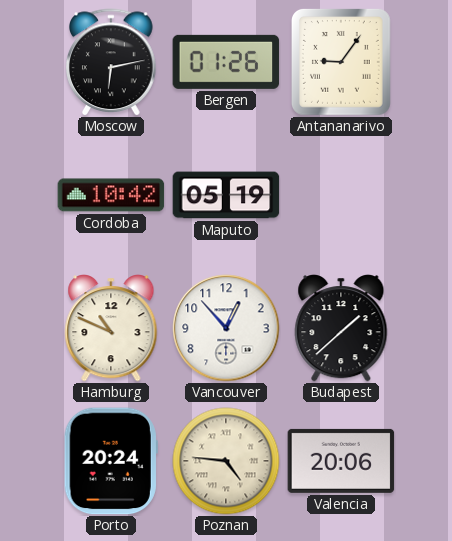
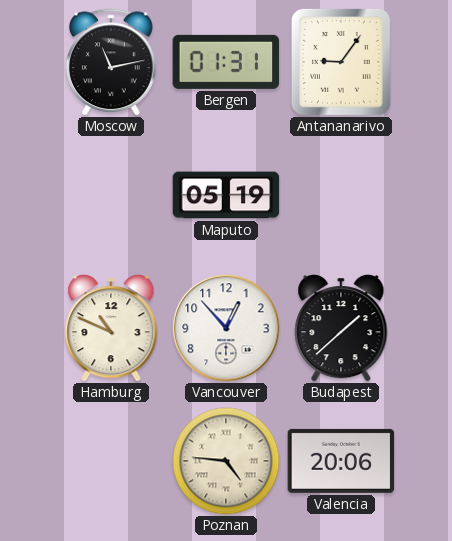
Moscow: 6:13 -> 11:13
Bergen: 01:26 -> 01:31
Cordoba: 10:42 -> none
Porto: 20:24 -> none
